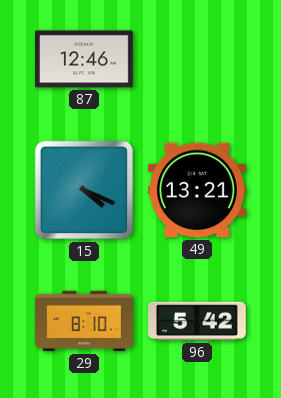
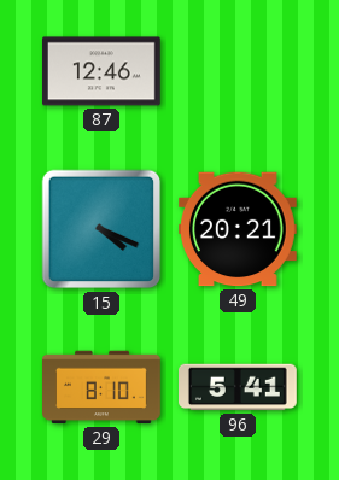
49: 13:21 -> 20:21
96: 5:42 -> 5:41
